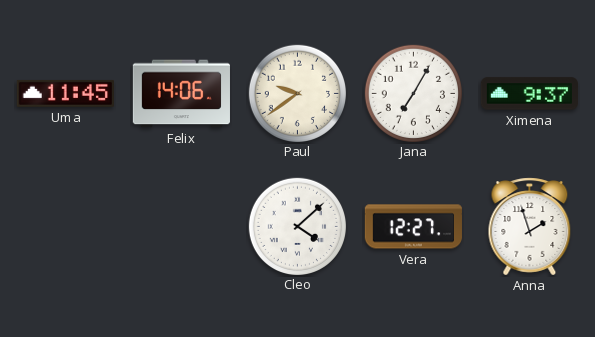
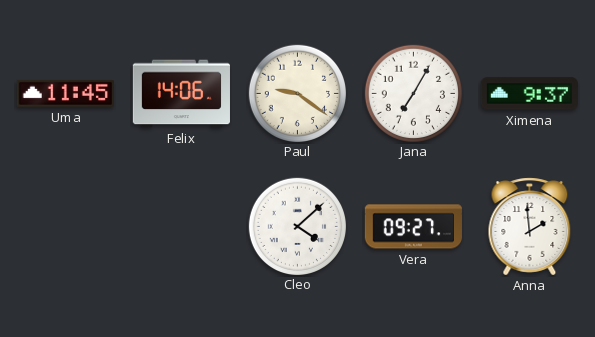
Paul: 9:39 -> 9:21
Vera: 12:27 -> 09:27
Anna: 1:57 -> 1:59
